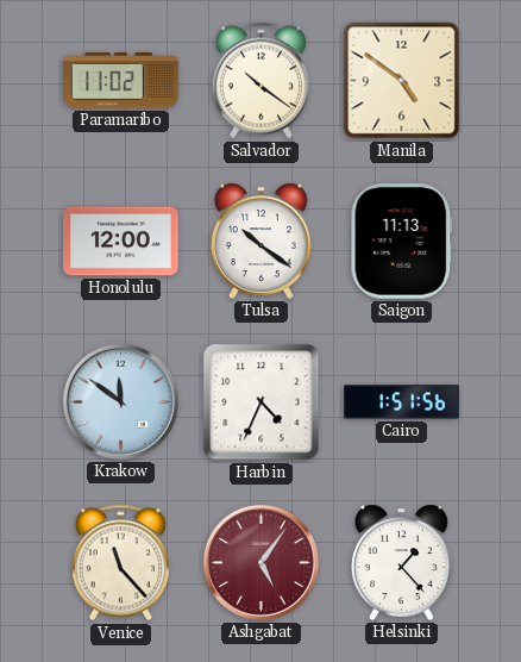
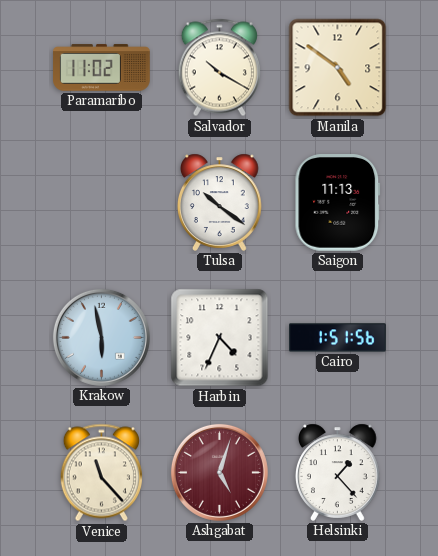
Salvador: 10:21 -> 10:20
Honolulu: 12:00 -> none
Krakow: 11:51 -> 5:58
Ashgabat: 5:06 -> 5:03
